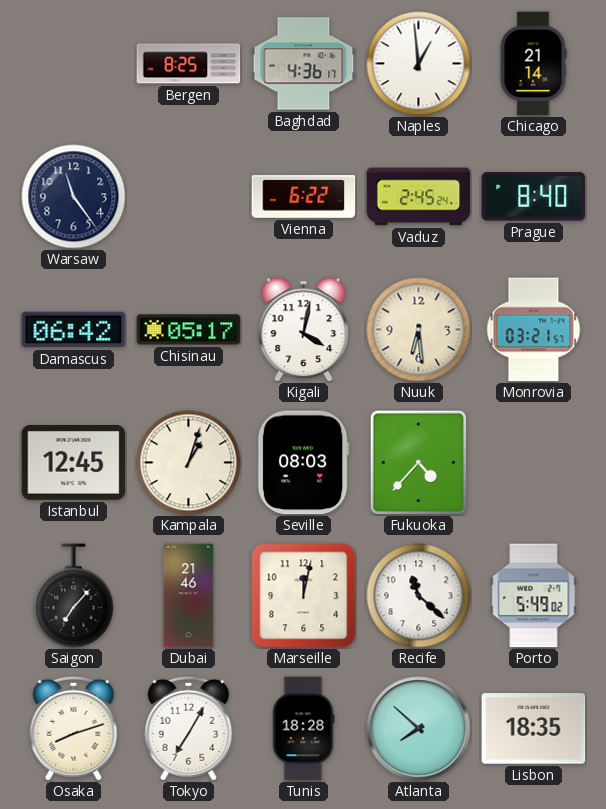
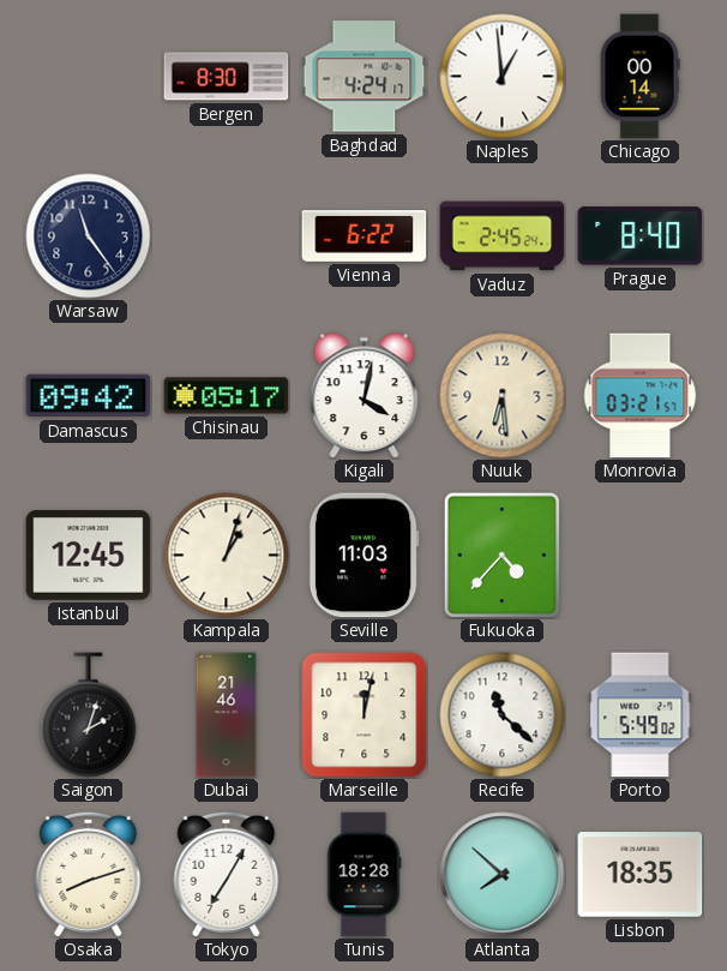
Bergen: 8:25 -> 8:30
Baghdad: 4:36 -> 4:24
Chicago: 21:14 -> 00:14
Damascus: 06:42 -> 09:42
Seville: 08:03 -> 11:03
Saigon: 7:07 -> 2:03
